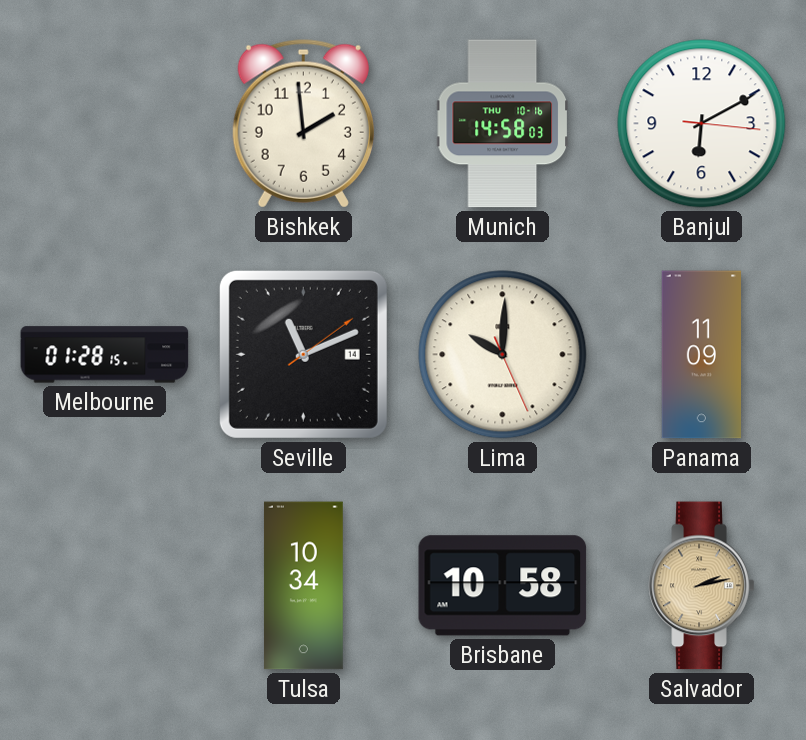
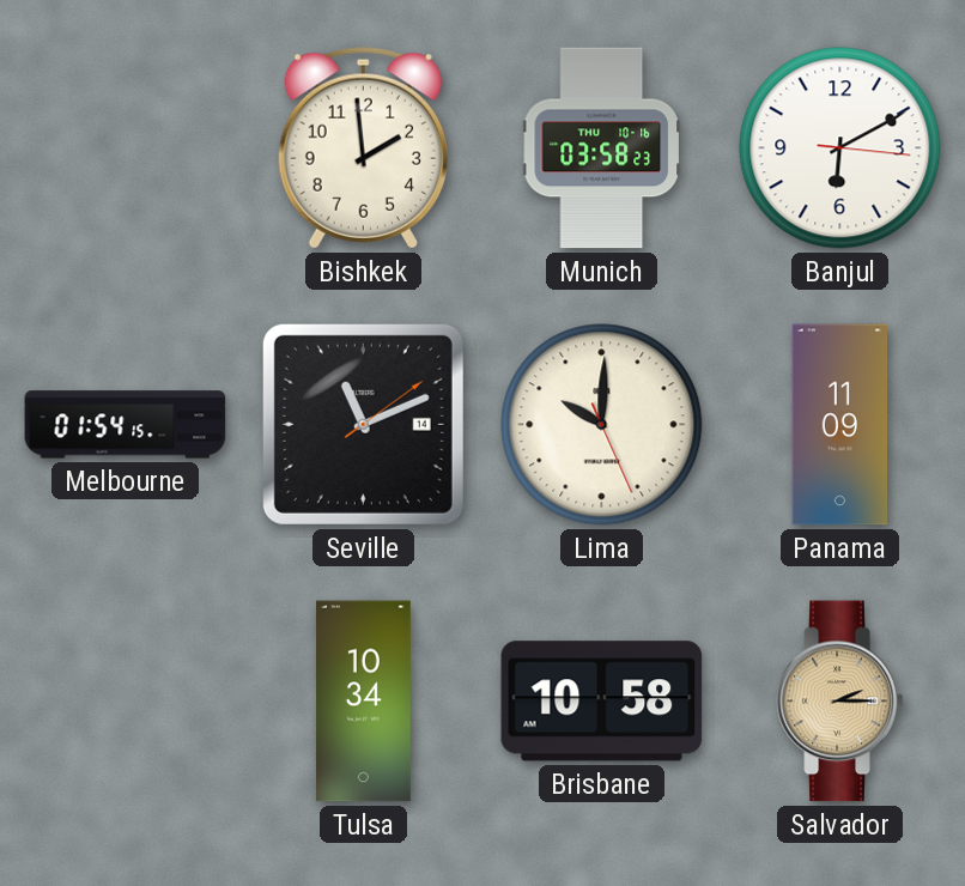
Munich: 14:58 -> 03:58
Melbourne: 01:28 -> 01:54
Salvador: 2:13 -> 2:15
